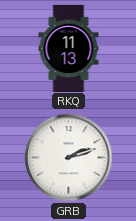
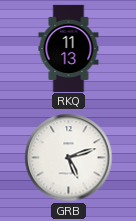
GRB: 2:12 -> 5:12
